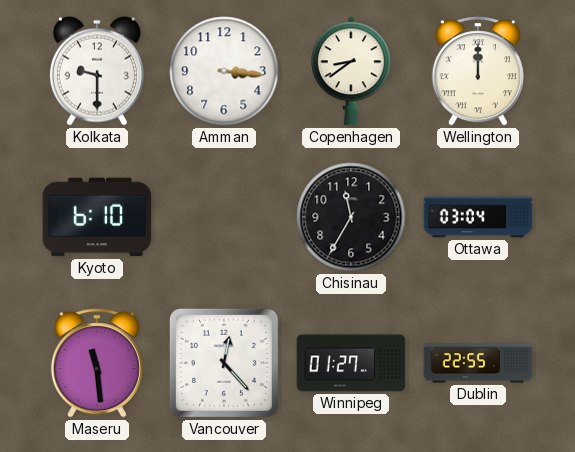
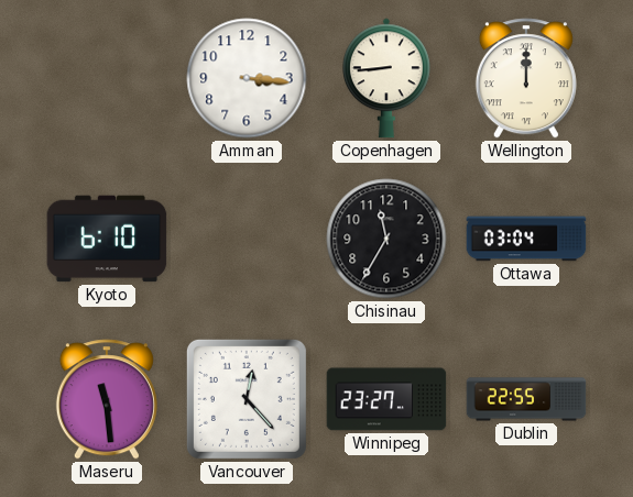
Kolkata: 9:30 -> none
Copenhagen: 8:39 -> 8:44
Winnipeg: 01:27 -> 23:27
